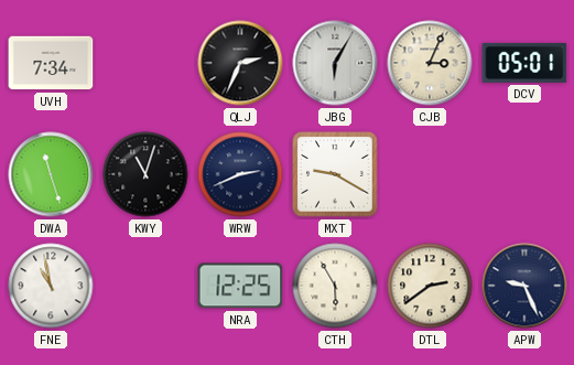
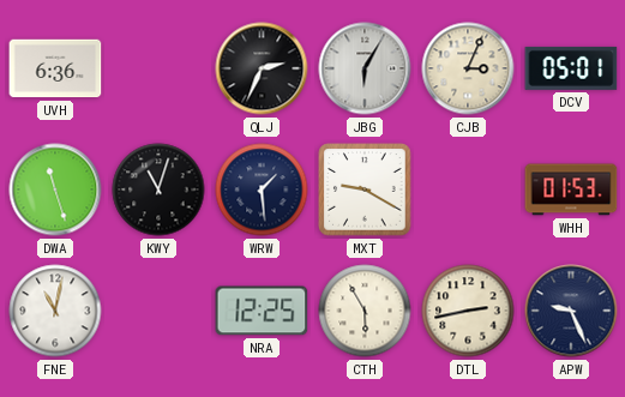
UVH: 7:34 -> 6:36
WRW: 2:41 -> 1:29
WHH: none -> 01:53
FNE: 10:58 -> 11:02
DTL: 2:39 -> 2:43
